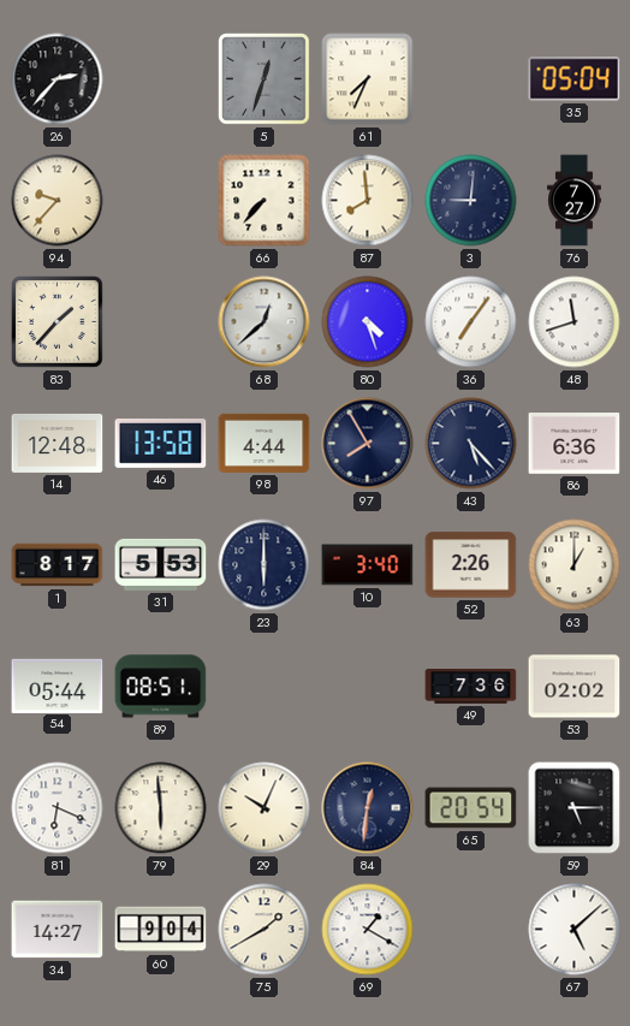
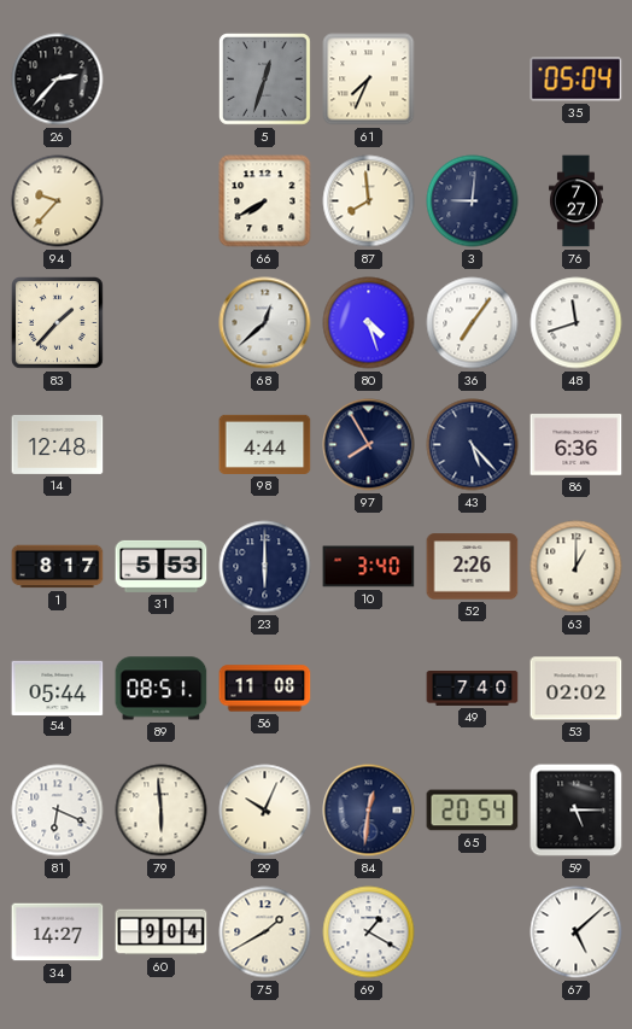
66: 7:37 -> 7:40
46: 13:58 -> none
56: none -> 11:08
49: 7:36 -> 7:40
